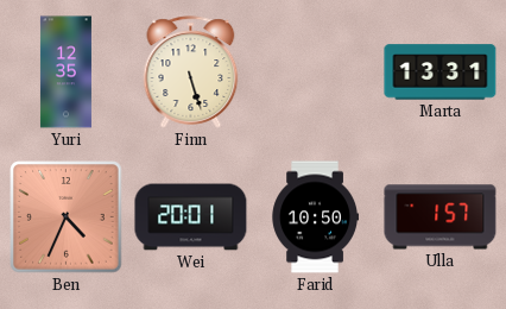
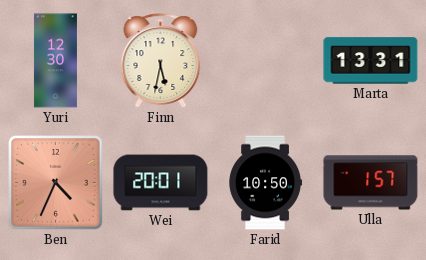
Yuri: 12:35 -> 12:30
Finn: 5:27 -> 5:32
